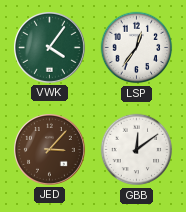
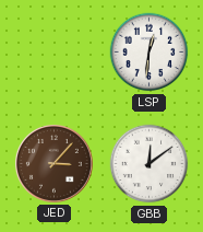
VWK: 4:06 -> none
LSP: 12:36 -> 12:31
